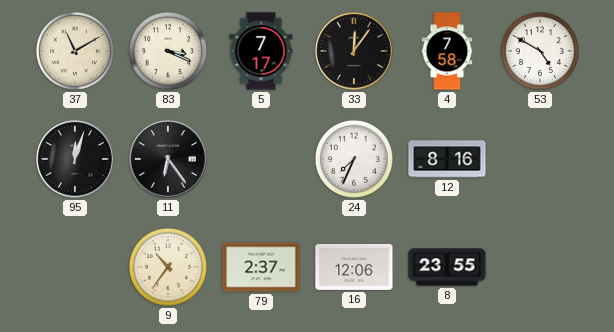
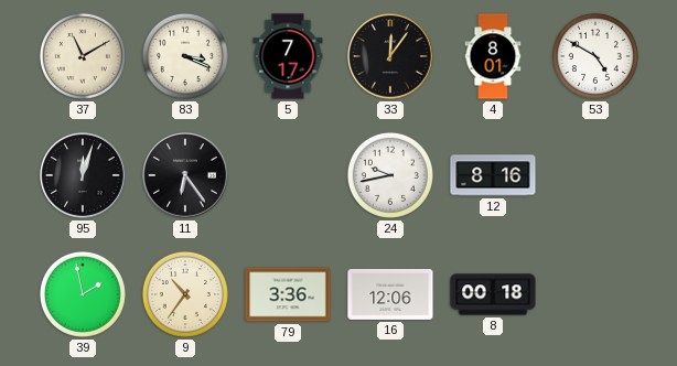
4: 7:58 -> 8:01
24: 7:34 -> 9:43
39: none -> 1:58
79: 2:37 -> 3:36
8: 23:55 -> 00:18
